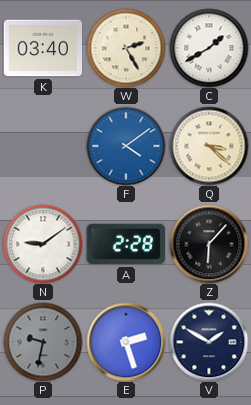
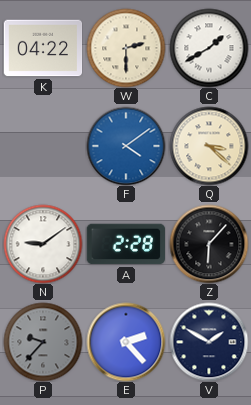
K: 03:40 -> 04:22
W: 2:25 -> 2:30
P: 9:32 -> 9:37
E: 2:27 -> 2:23
